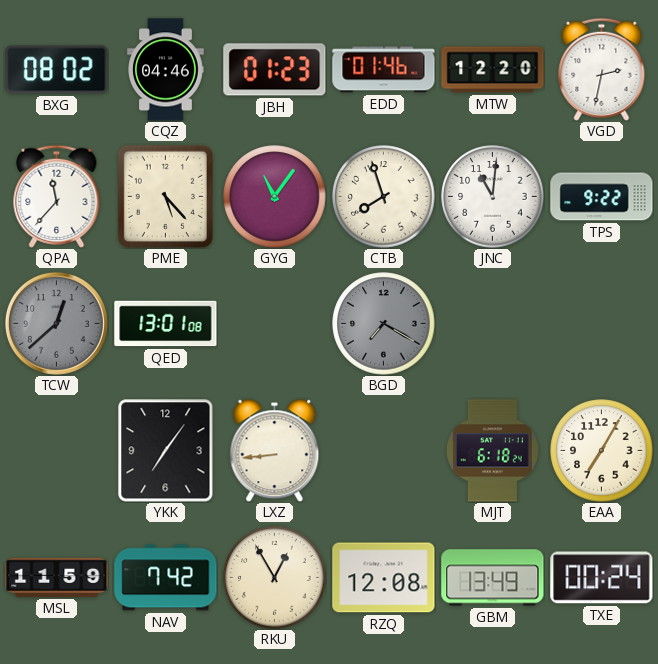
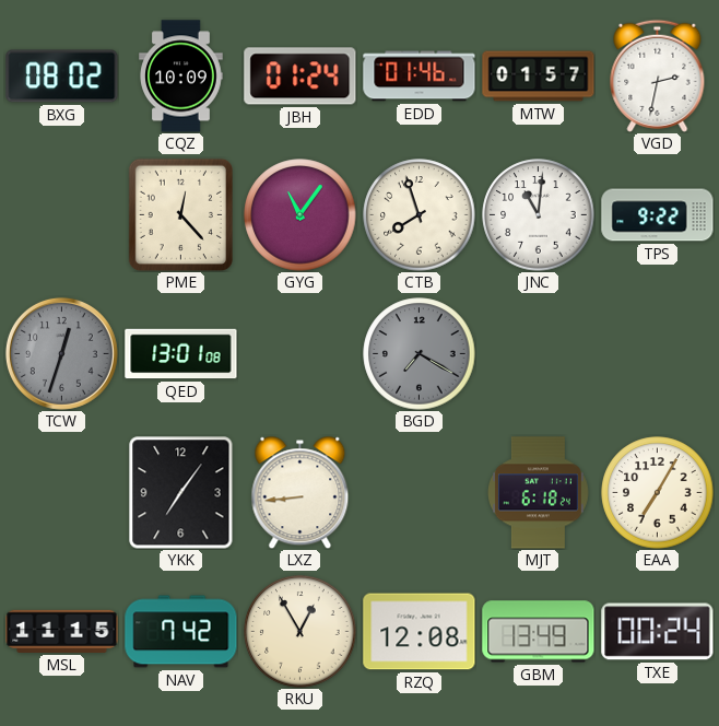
CQZ: 04:46 -> 10:09
JBH: 01:23 -> 01:24
MTW: 12:20 -> 01:57
QPA: 11:37 -> none
PME: 5:23 -> 12:23
TCW: 12:38 -> 12:33
MSL: 11:59 -> 11:15
